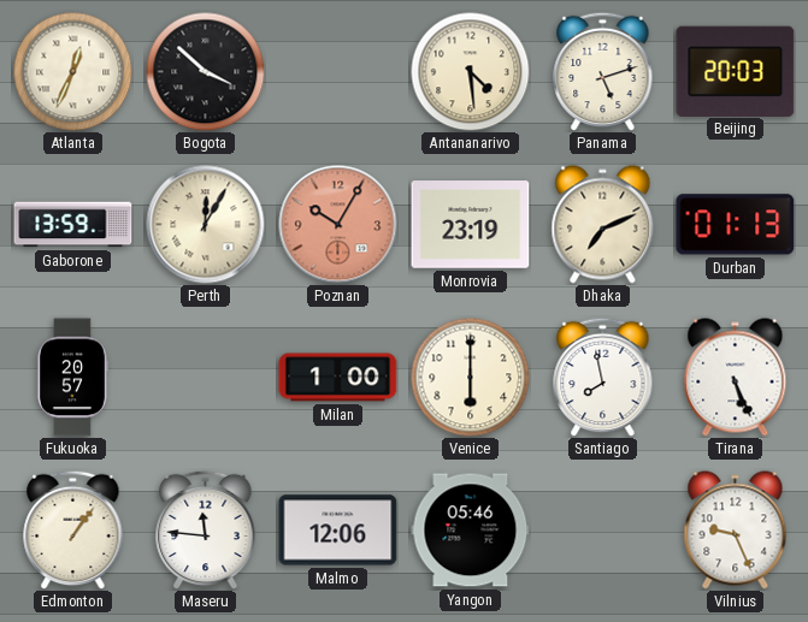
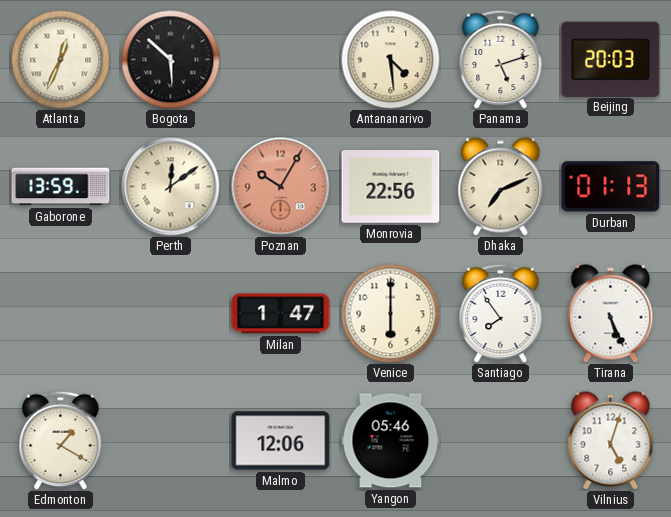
Bogota: 3:52 -> 5:52
Perth: 12:05 -> 12:09
Monrovia: 23:19 -> 22:56
Fukuoka: 20:57 -> none
Milan: 1:00 -> 1:47
Santiago: 7:58 -> 7:54
Edmonton: 1:06 -> 1:20
Maseru: 11:46 -> none
Vilnius: 9:26 -> 5:03
